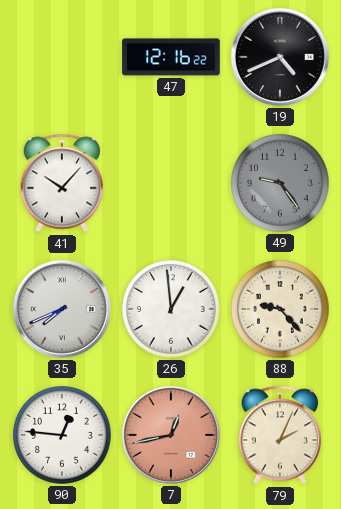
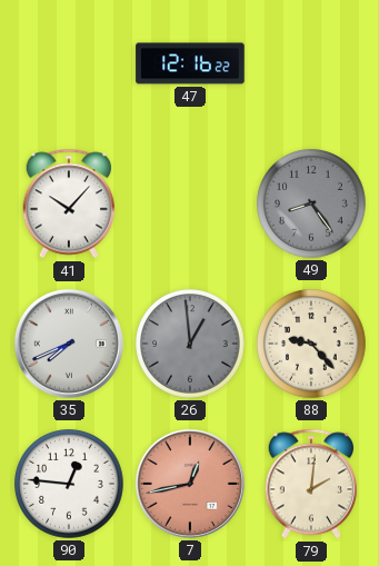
19: 4:41 -> none
49: 9:24 -> 8:24
26 dial: white -> grey
79: 2:04 -> 2:01
